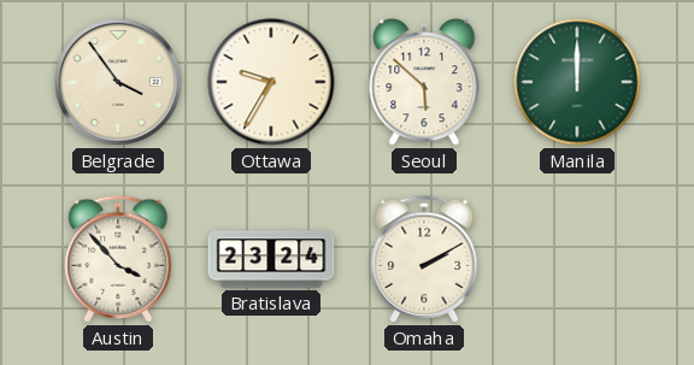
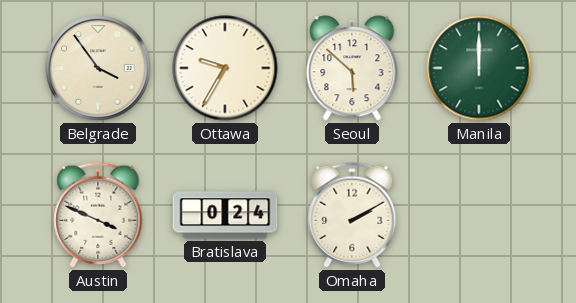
Austin: 3:53 -> 3:49
Bratislava: 23:24 -> 0:24
